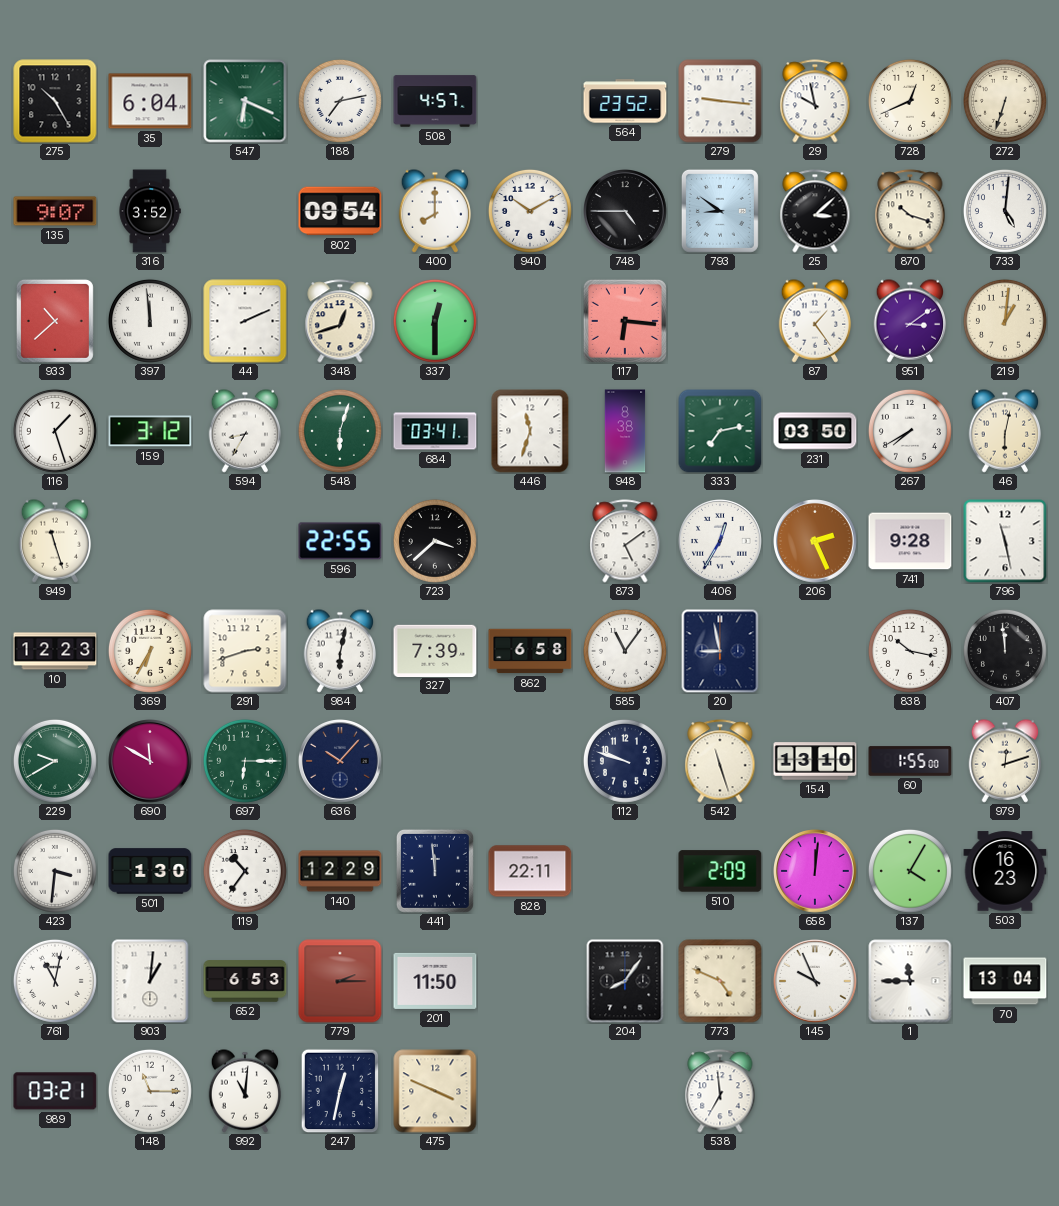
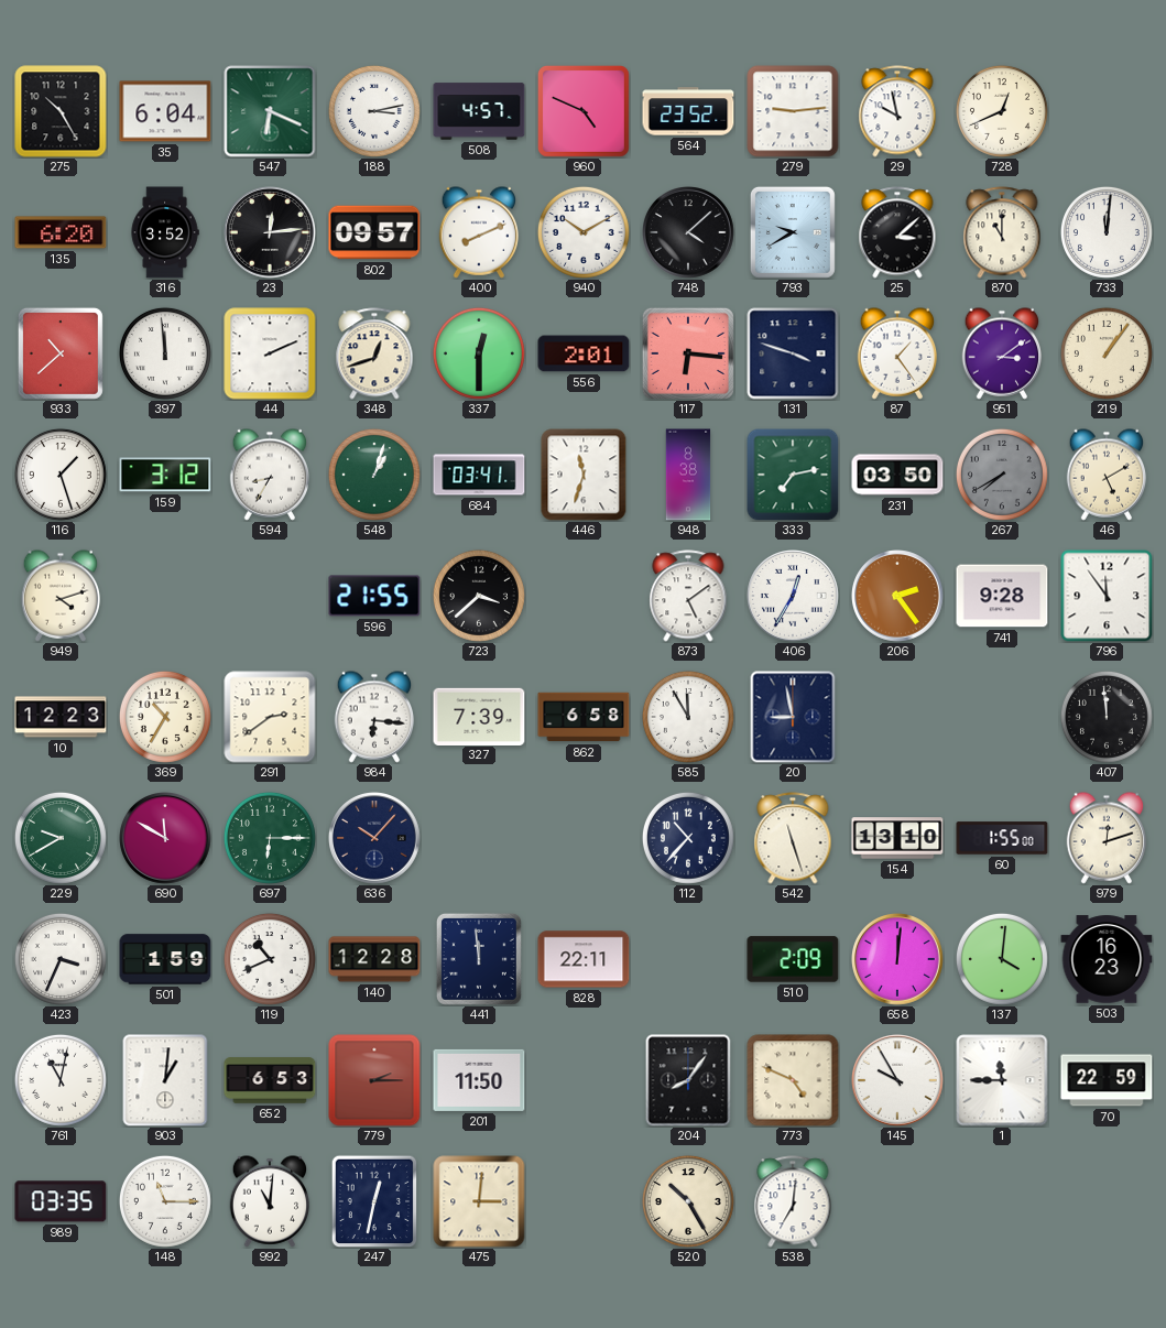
188: 7:13 -> 3:13
960: none -> 4:49
279: 9:16 -> 9:14
272: 6:33 -> none
135: 9:07 -> 6:20
23: none -> 12:14
802: 09:54 -> 09:57
400: 8:00 -> 8:11
748: 4:45 -> 4:08
793: 8:51 -> 9:40
870: 10:18 -> 11:00
733: 5:01 -> 12:01
556: none -> 2:01
131: none -> 3:48
219: 1:01 -> 1:06
548: 6:03 -> 1:03
267 dial: white -> grey
46: 6:02 -> 5:10
949: 11:27 -> 4:12
596: 22:55 -> 21:55
206: 2:26 -> 2:24
796: 11:28 -> 11:54
369: 6:35 -> 10:35
291: 2:42 -> 2:39
984: 6:02 -> 6:16
585: 11:06 -> 11:55
838: 10:17 -> none
112: 9:48 -> 10:37
423: 3:31 -> 3:34
501: 1:30 -> 1:59
119: 10:36 -> 10:41
140: 12:29 -> 12:28
137: 4:05 -> 4:01
145: 9:56 -> 9:55
70: 13:04 -> 22:59
989: 03:21 -> 03:35
475: 3:49 -> 3:01
520: none -> 10:25
538: 6:59 -> 7:01
